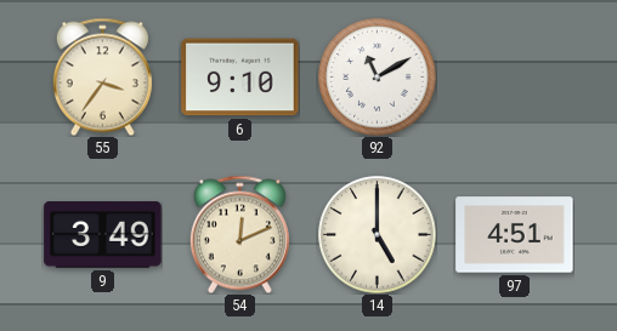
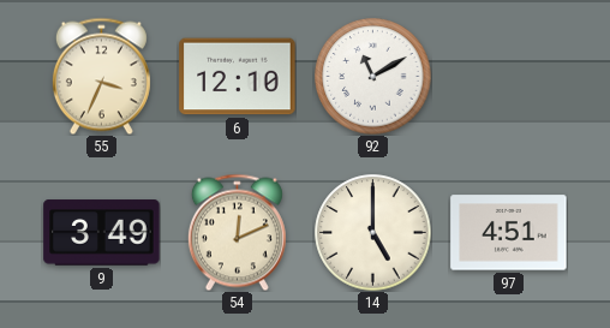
55: 3:36 -> 3:34
6: 9:10 -> 12:10
